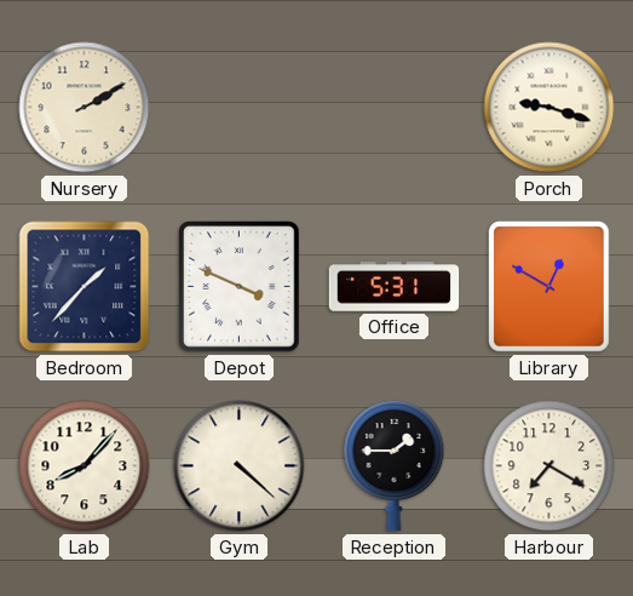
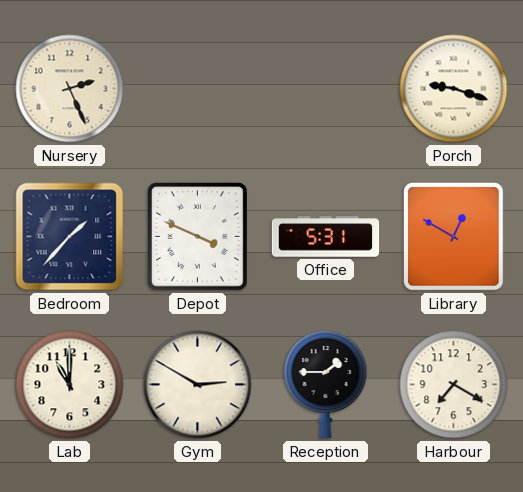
Nursery: 2:10 -> 2:26
Lab: 8:07 -> 11:00
Gym: 4:22 -> 2:50
